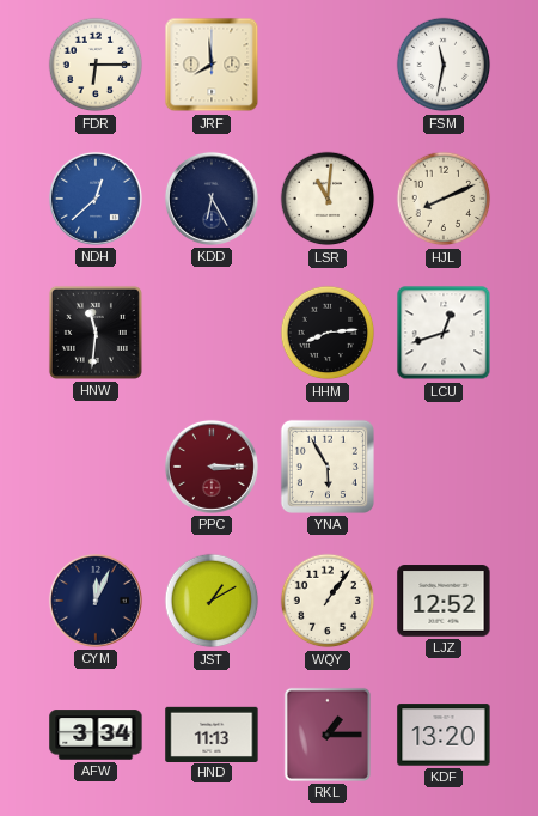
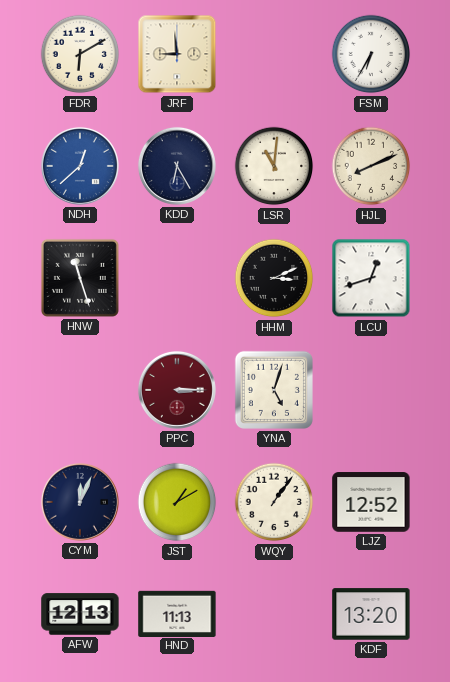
FDR: 6:15 -> 6:10
JRF: 7:59 -> 8:59
FSM: 11:32 -> 6:35
HNW: 11:31 -> 11:27
HHM: 8:14 -> 3:11
YNA: 5:55 -> 5:03
AFW: 3:34 -> 12:13
RKL: 1:15 -> none
